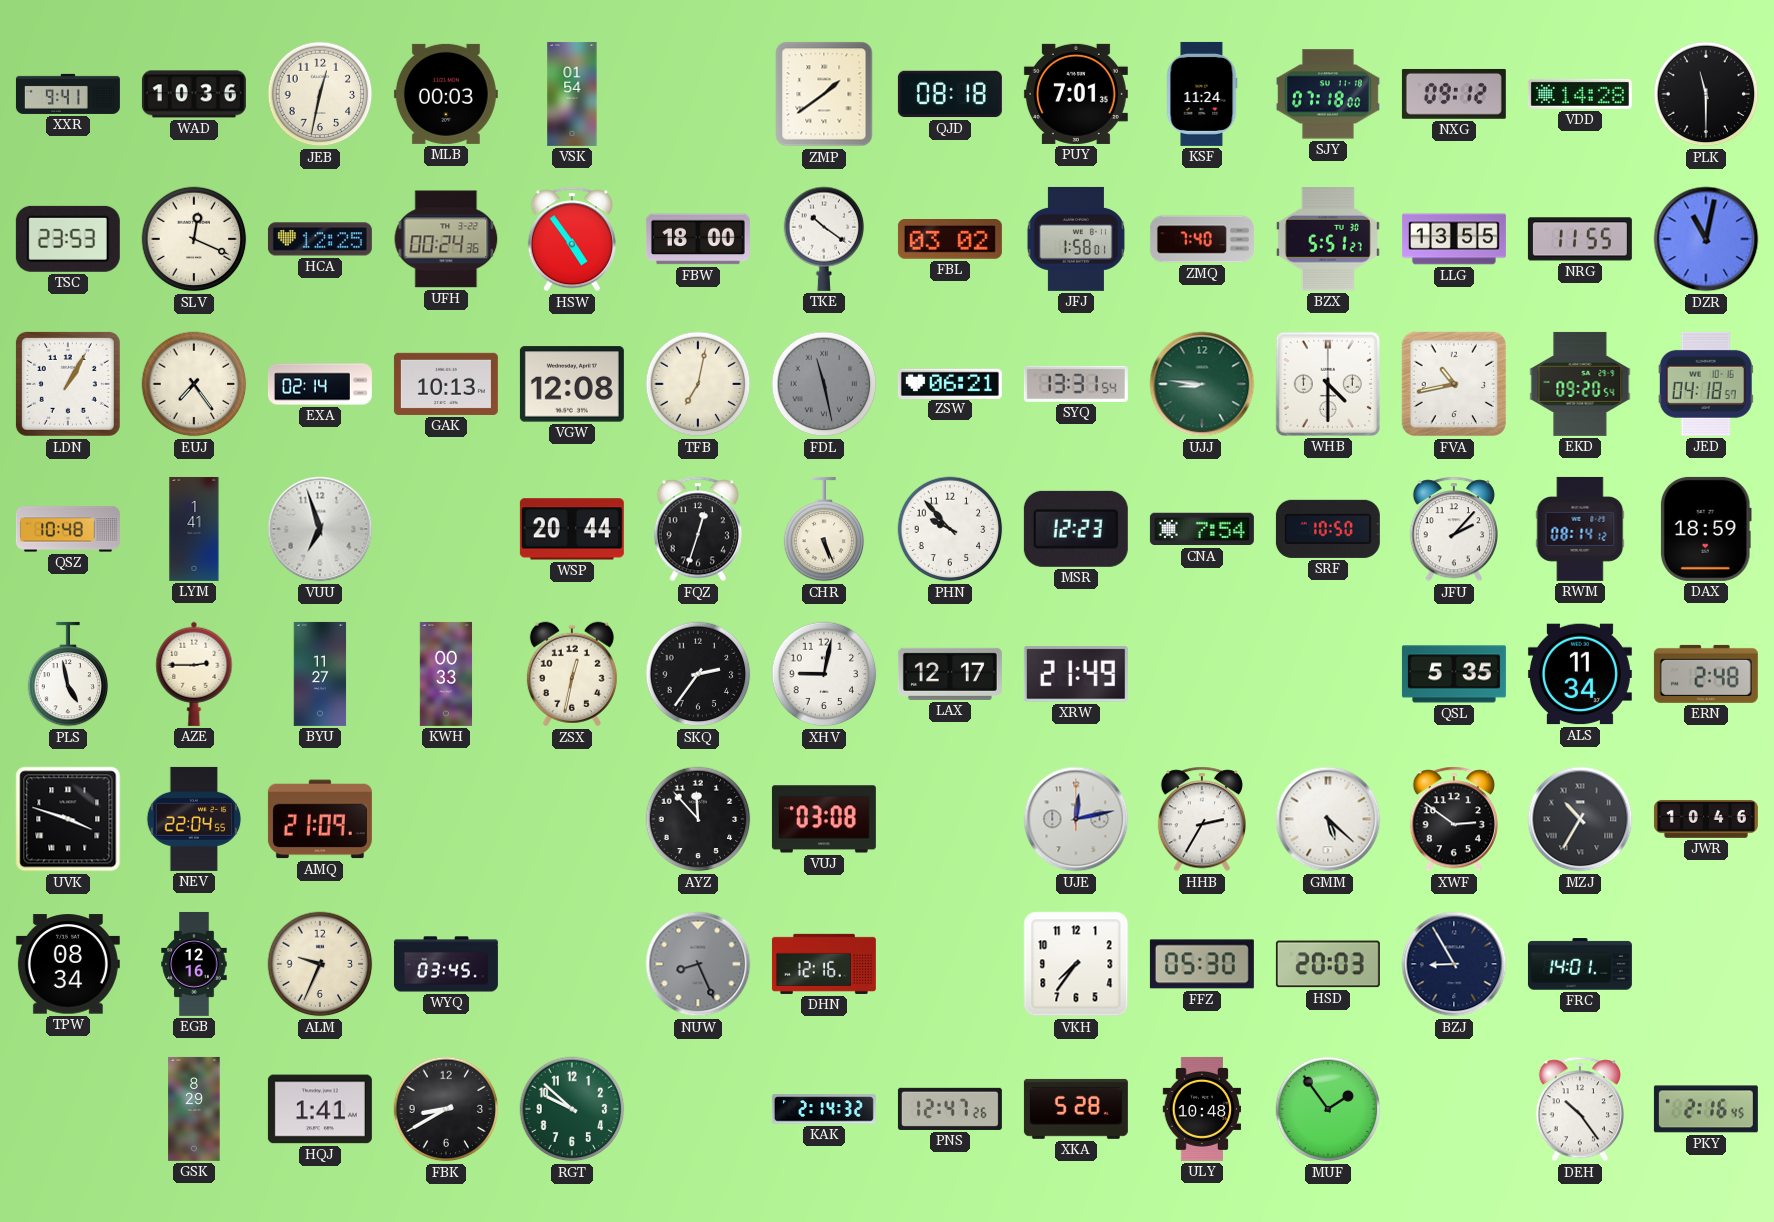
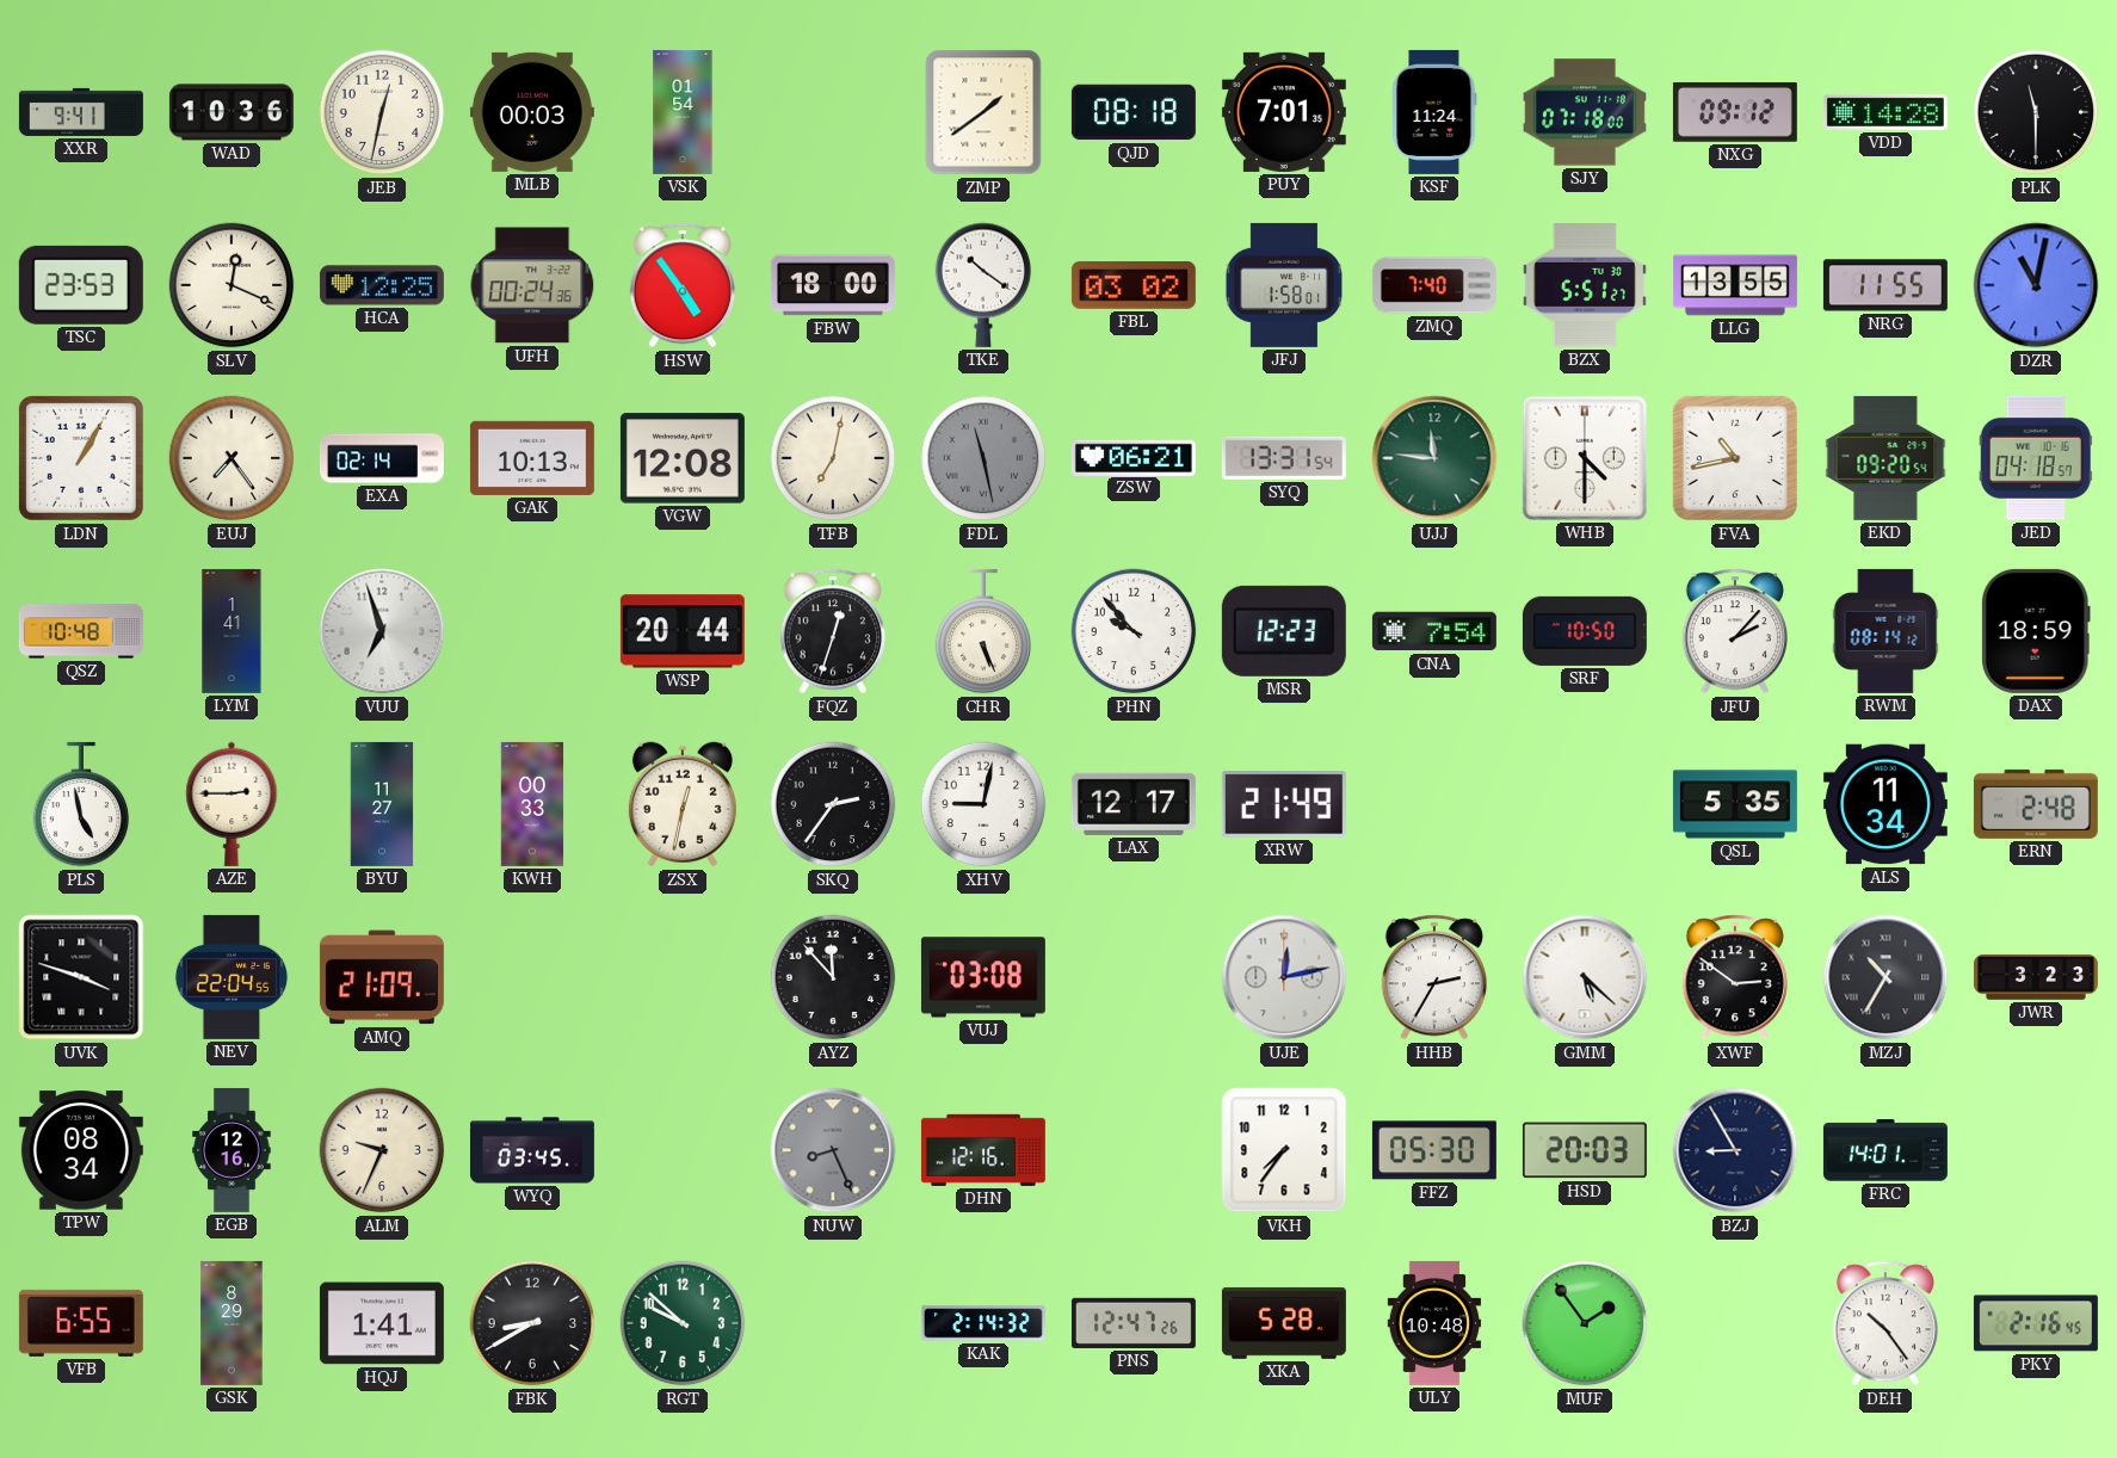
UJJ: 8:46 -> 11:46
JWR: 10:46 -> 3:23
VFB: none -> 6:55
